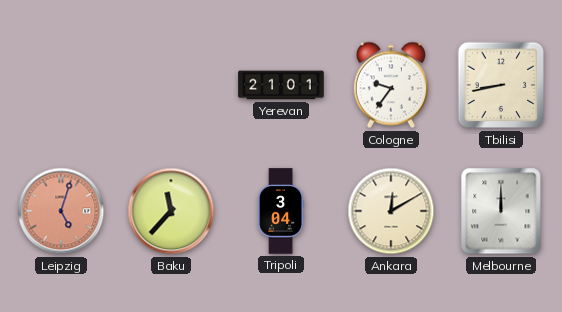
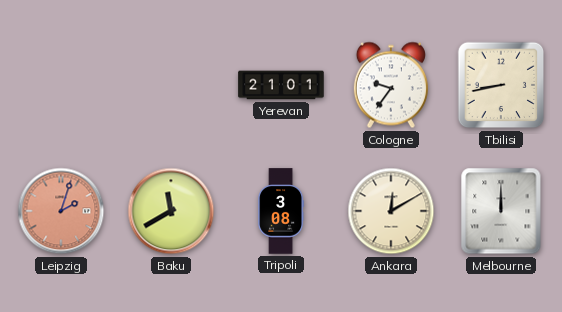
Leipzig: 5:03 -> 2:03
Baku: 11:37 -> 11:40
Tripoli: 3:04 -> 3:08
